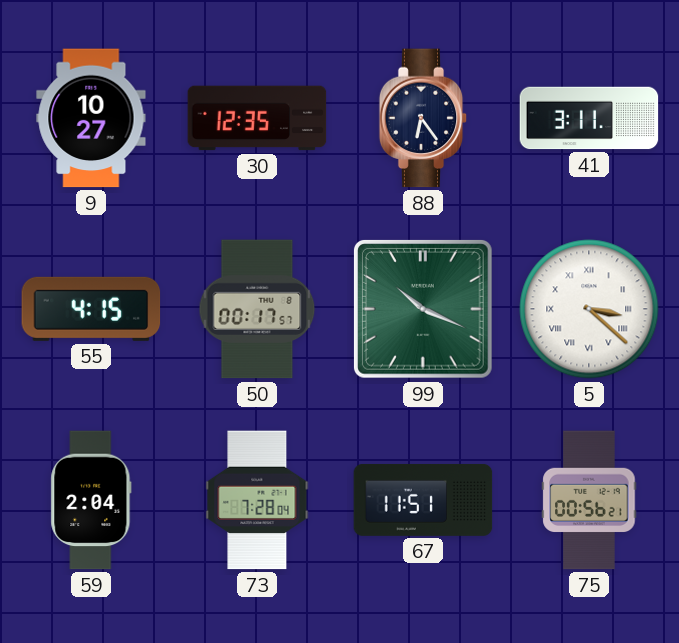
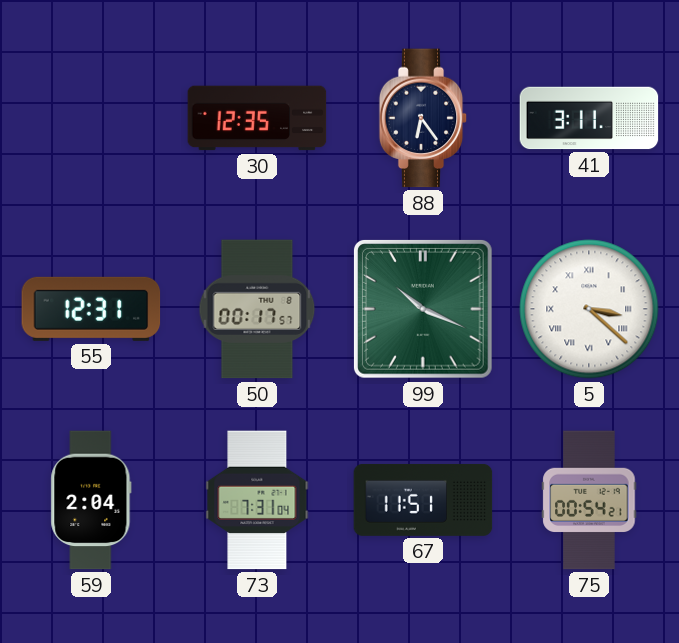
9: 10:27 -> none
55: 4:15 -> 12:31
73: 7:28 -> 7:31
75: 00:56 -> 00:54
